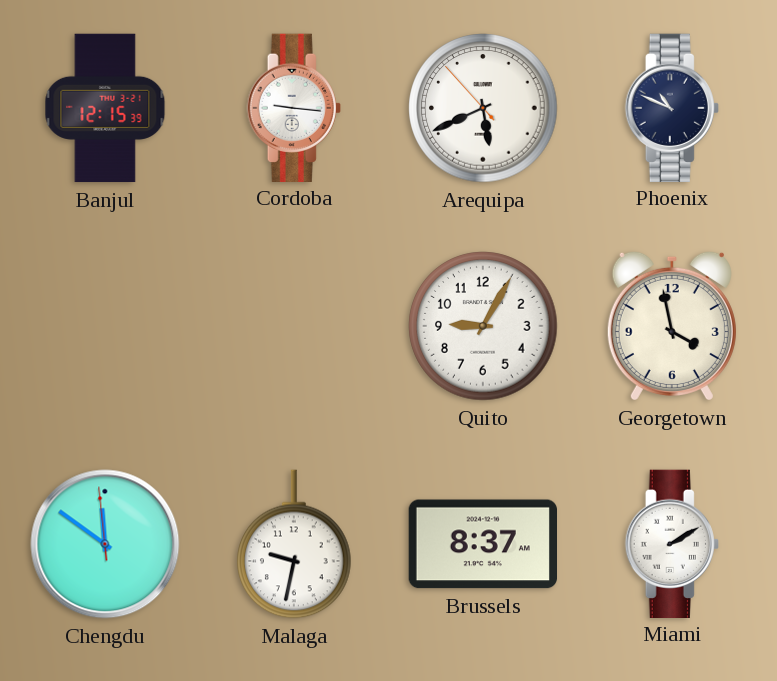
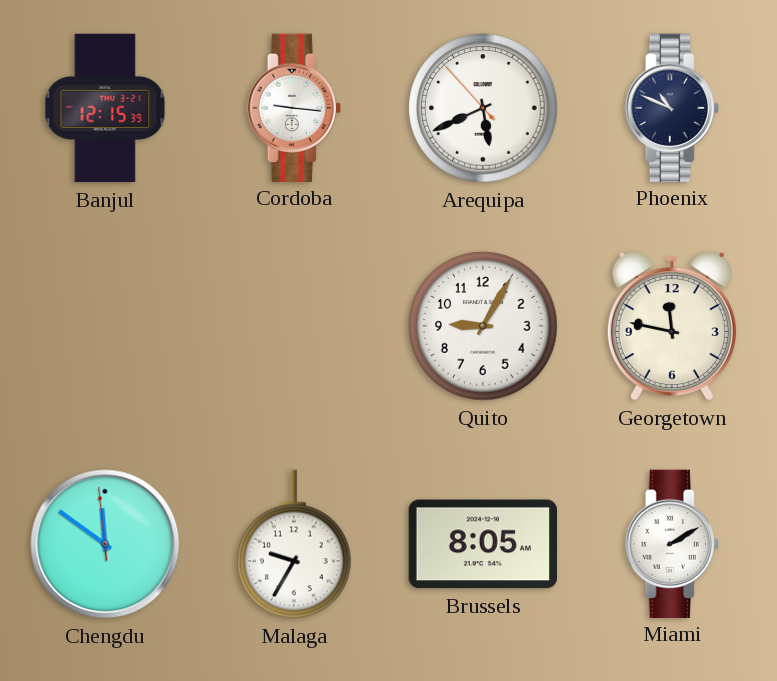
Georgetown: 3:58 -> 11:47
Malaga: 9:32 -> 9:35
Brussels: 8:37 -> 8:05
